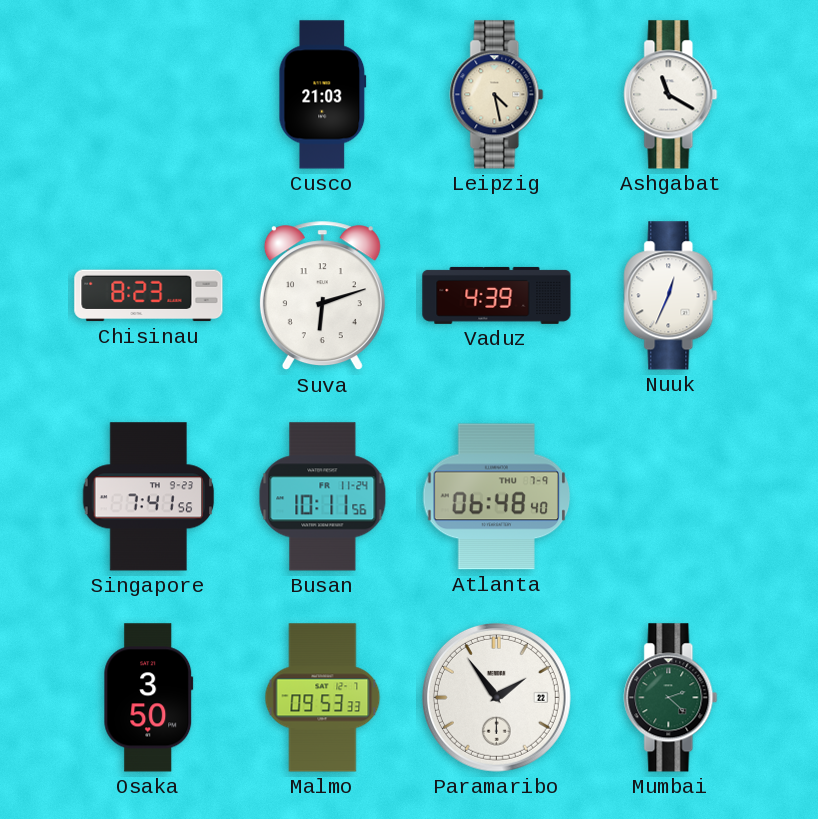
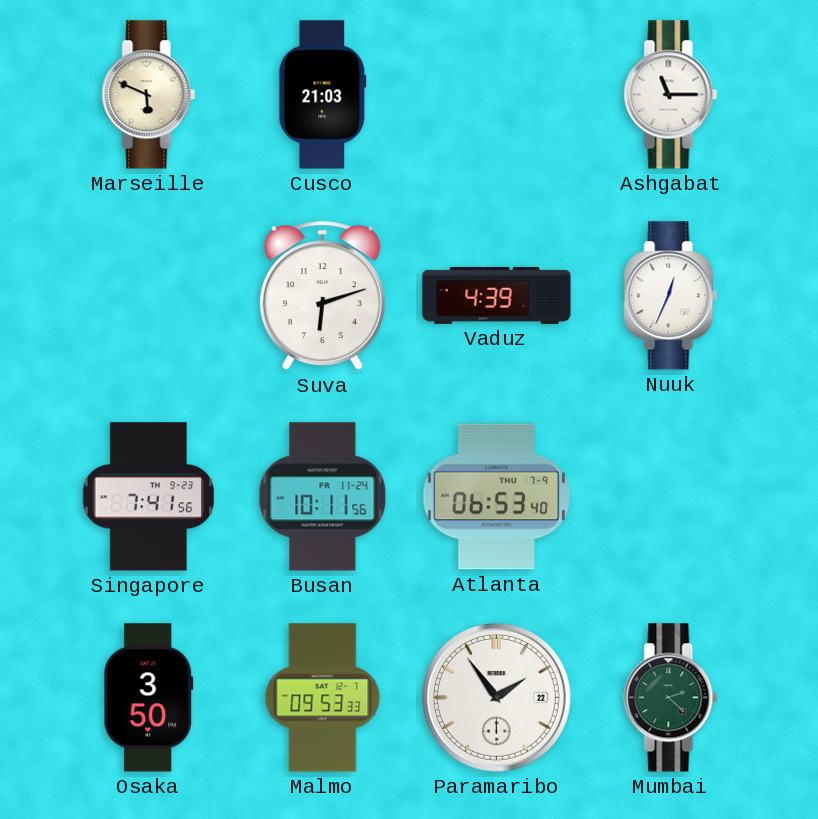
Marseille: none -> 5:49
Leipzig: 4:28 -> none
Ashgabat: 11:20 -> 11:15
Chisinau: 8:23 -> none
Atlanta: 06:48 -> 06:53
